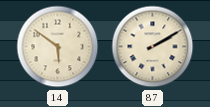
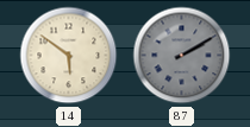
87 dial: cream -> grey
